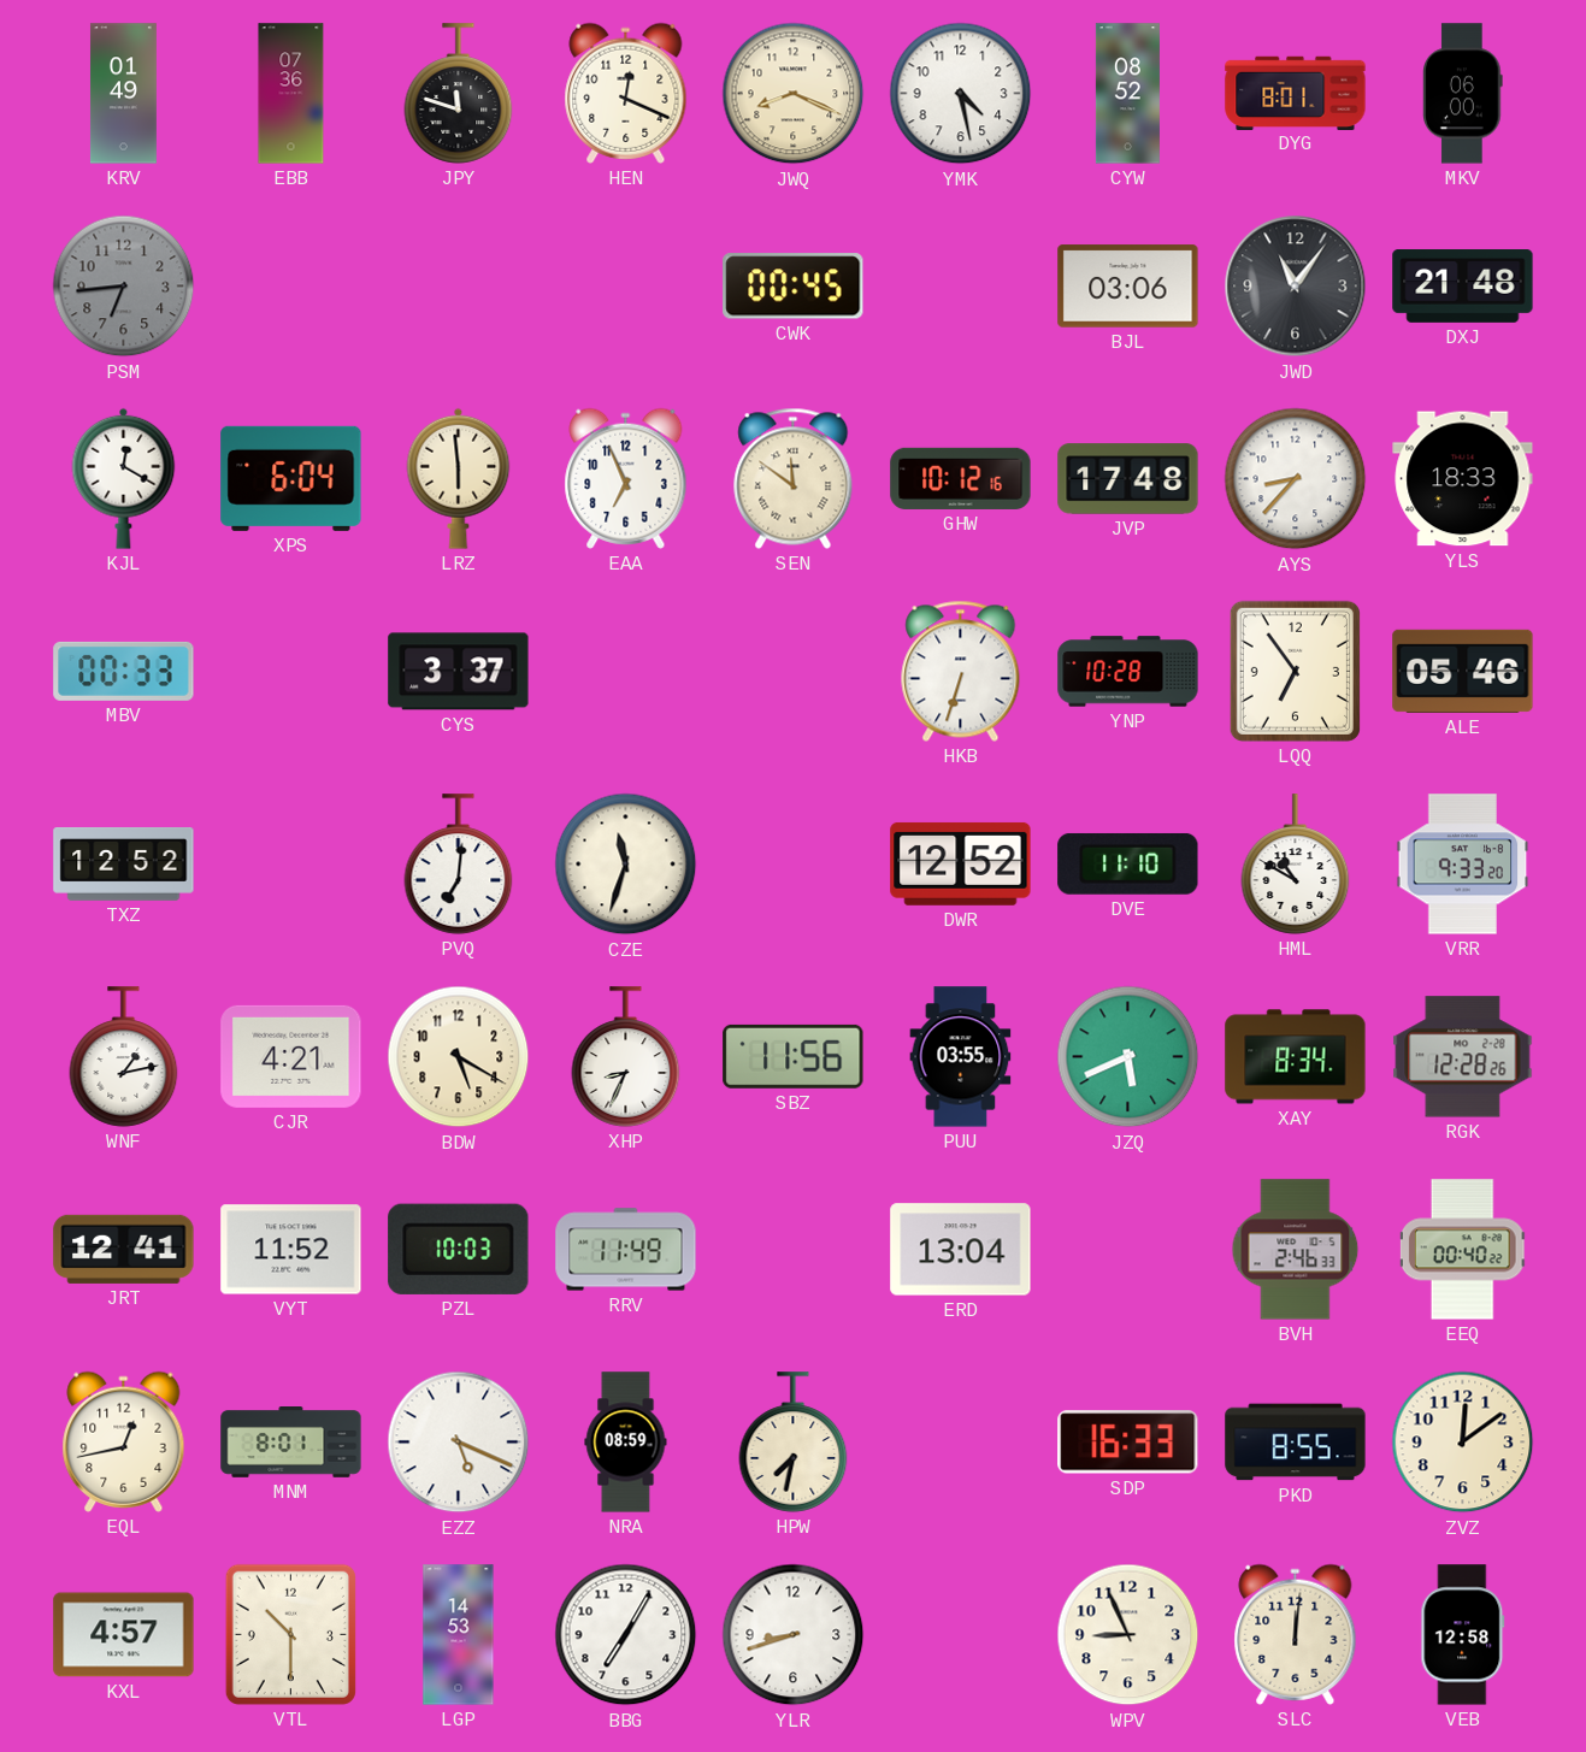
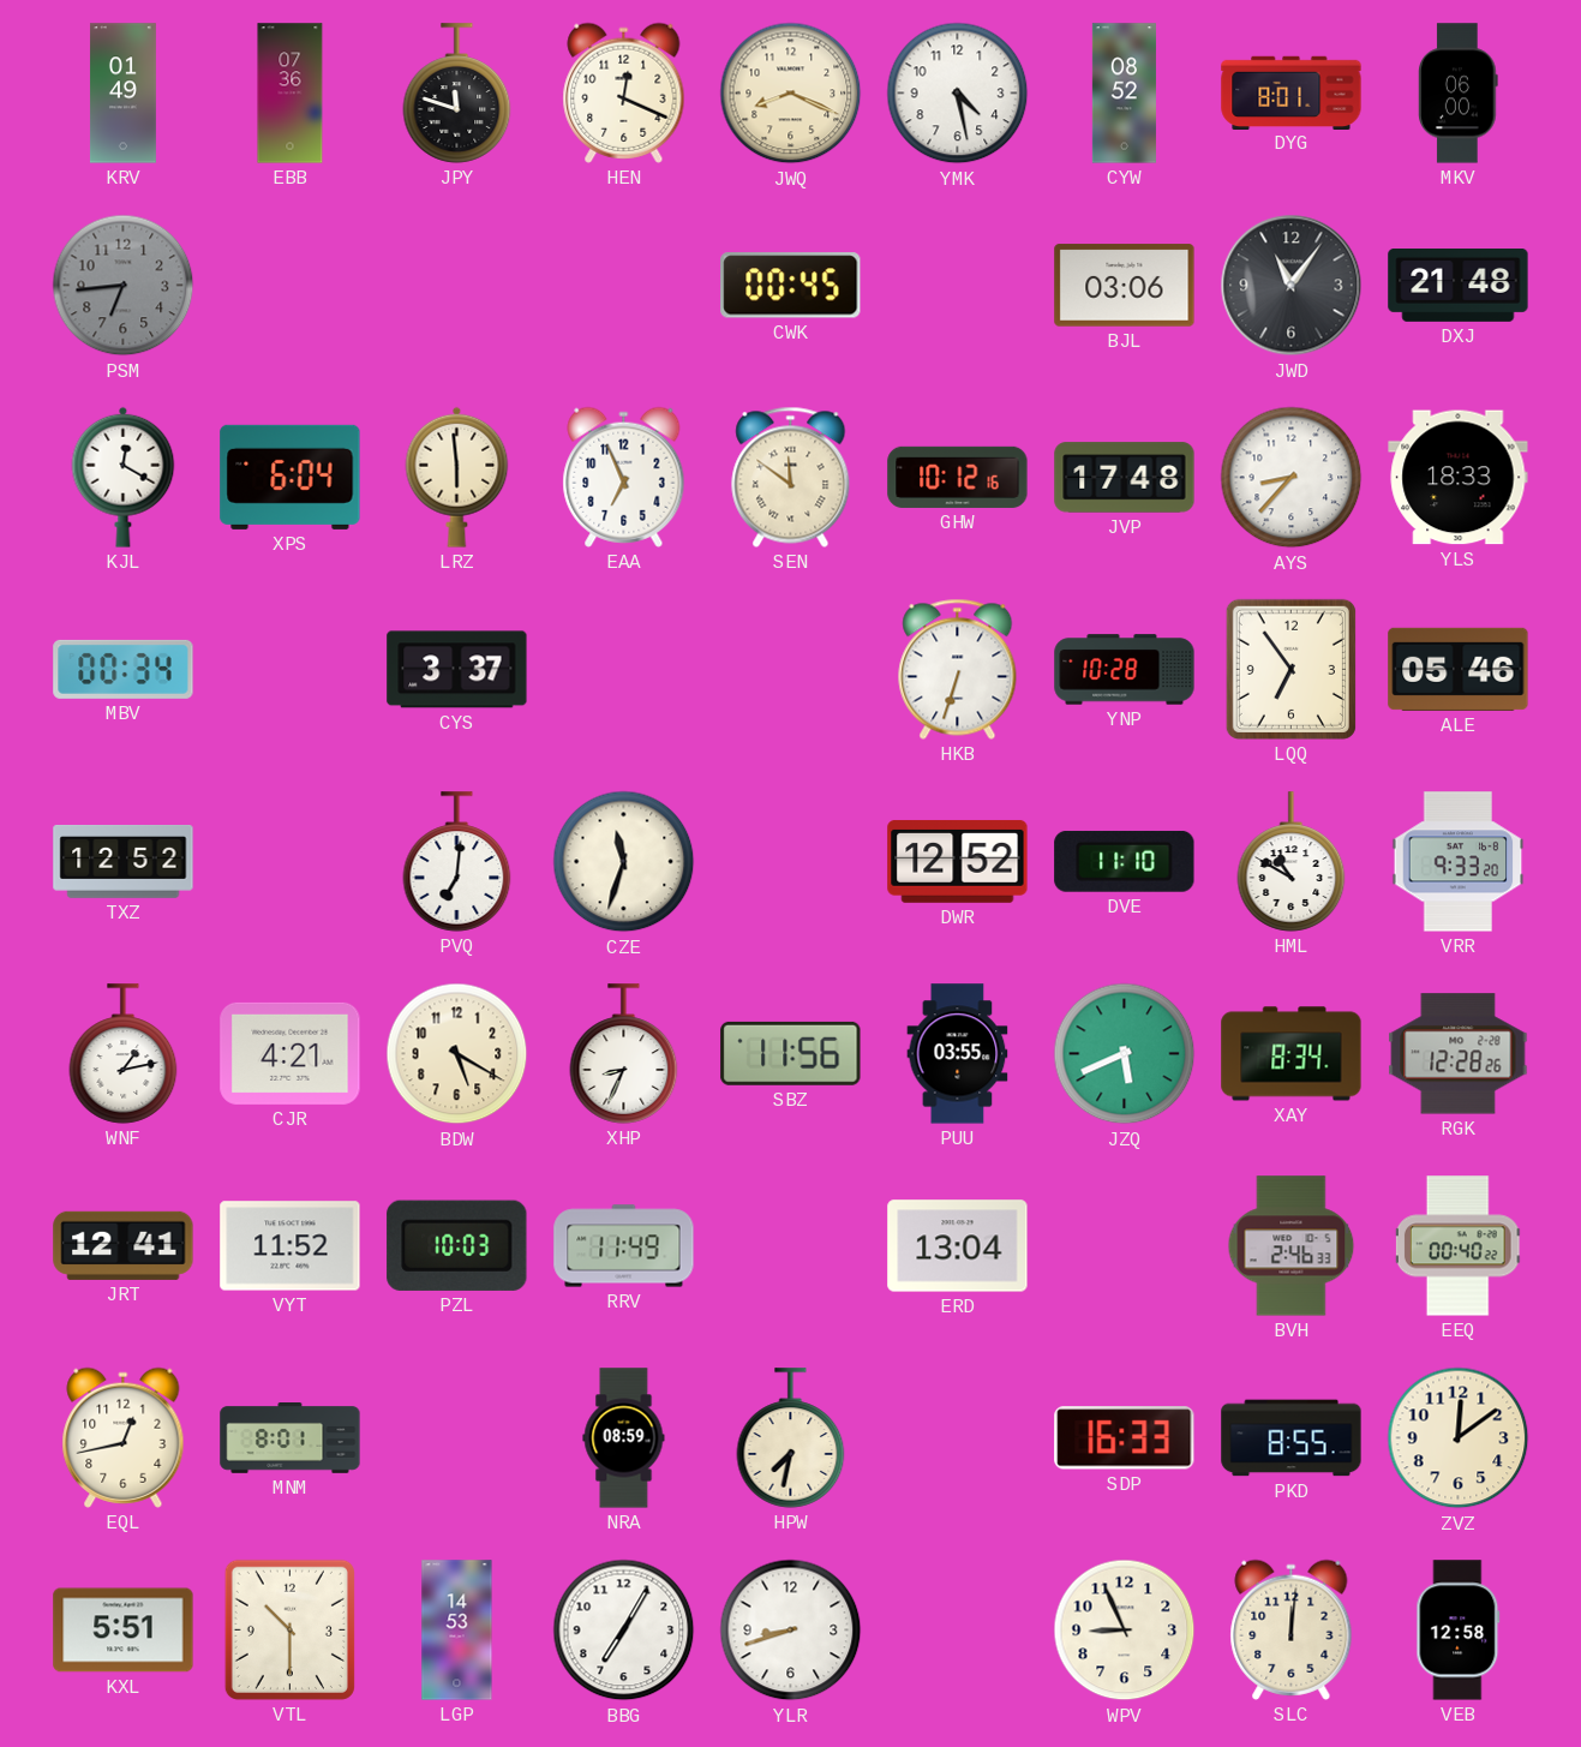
MBV: 00:33 -> 00:34
EZZ: 5:19 -> none
KXL: 4:57 -> 5:51
